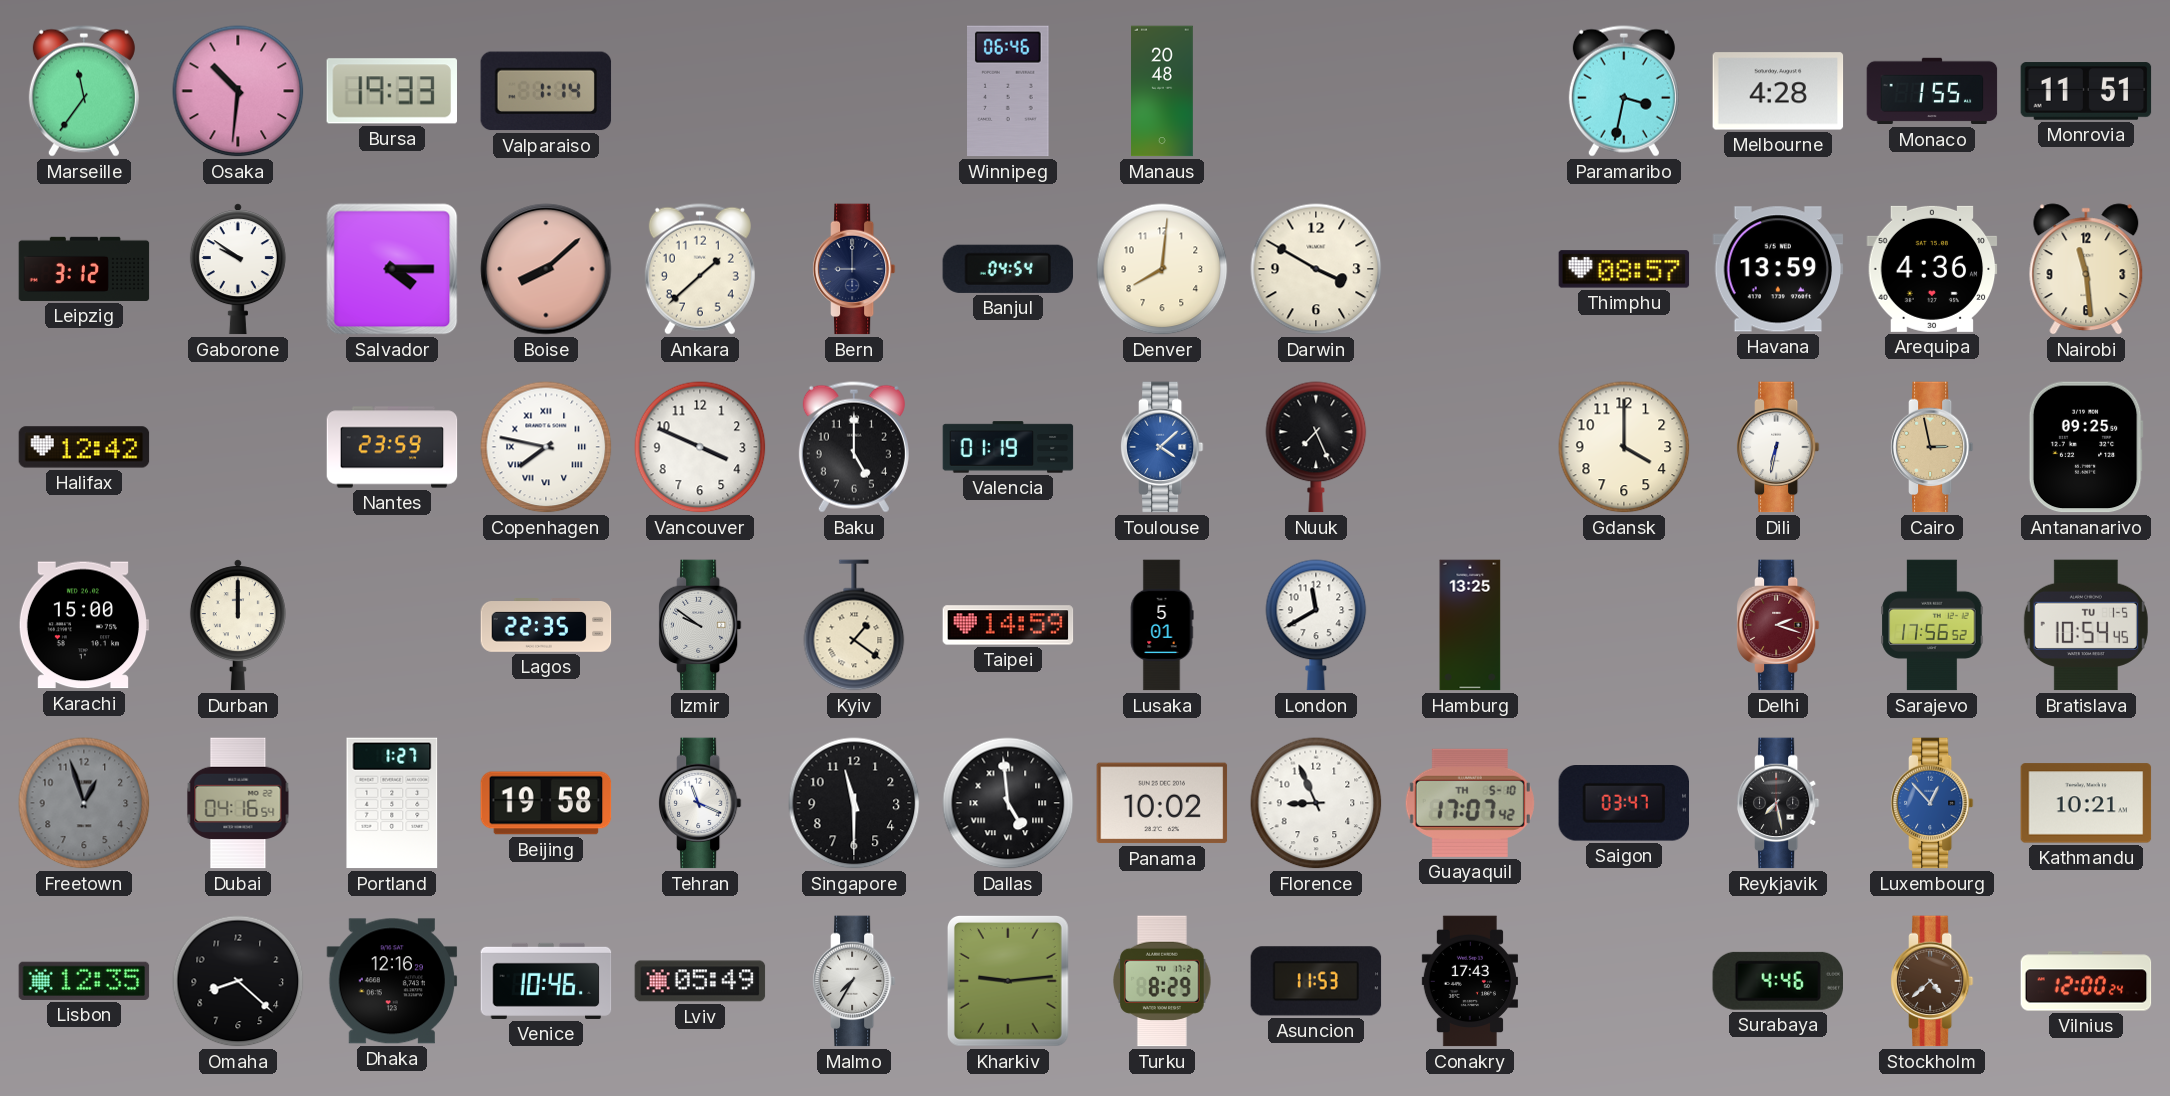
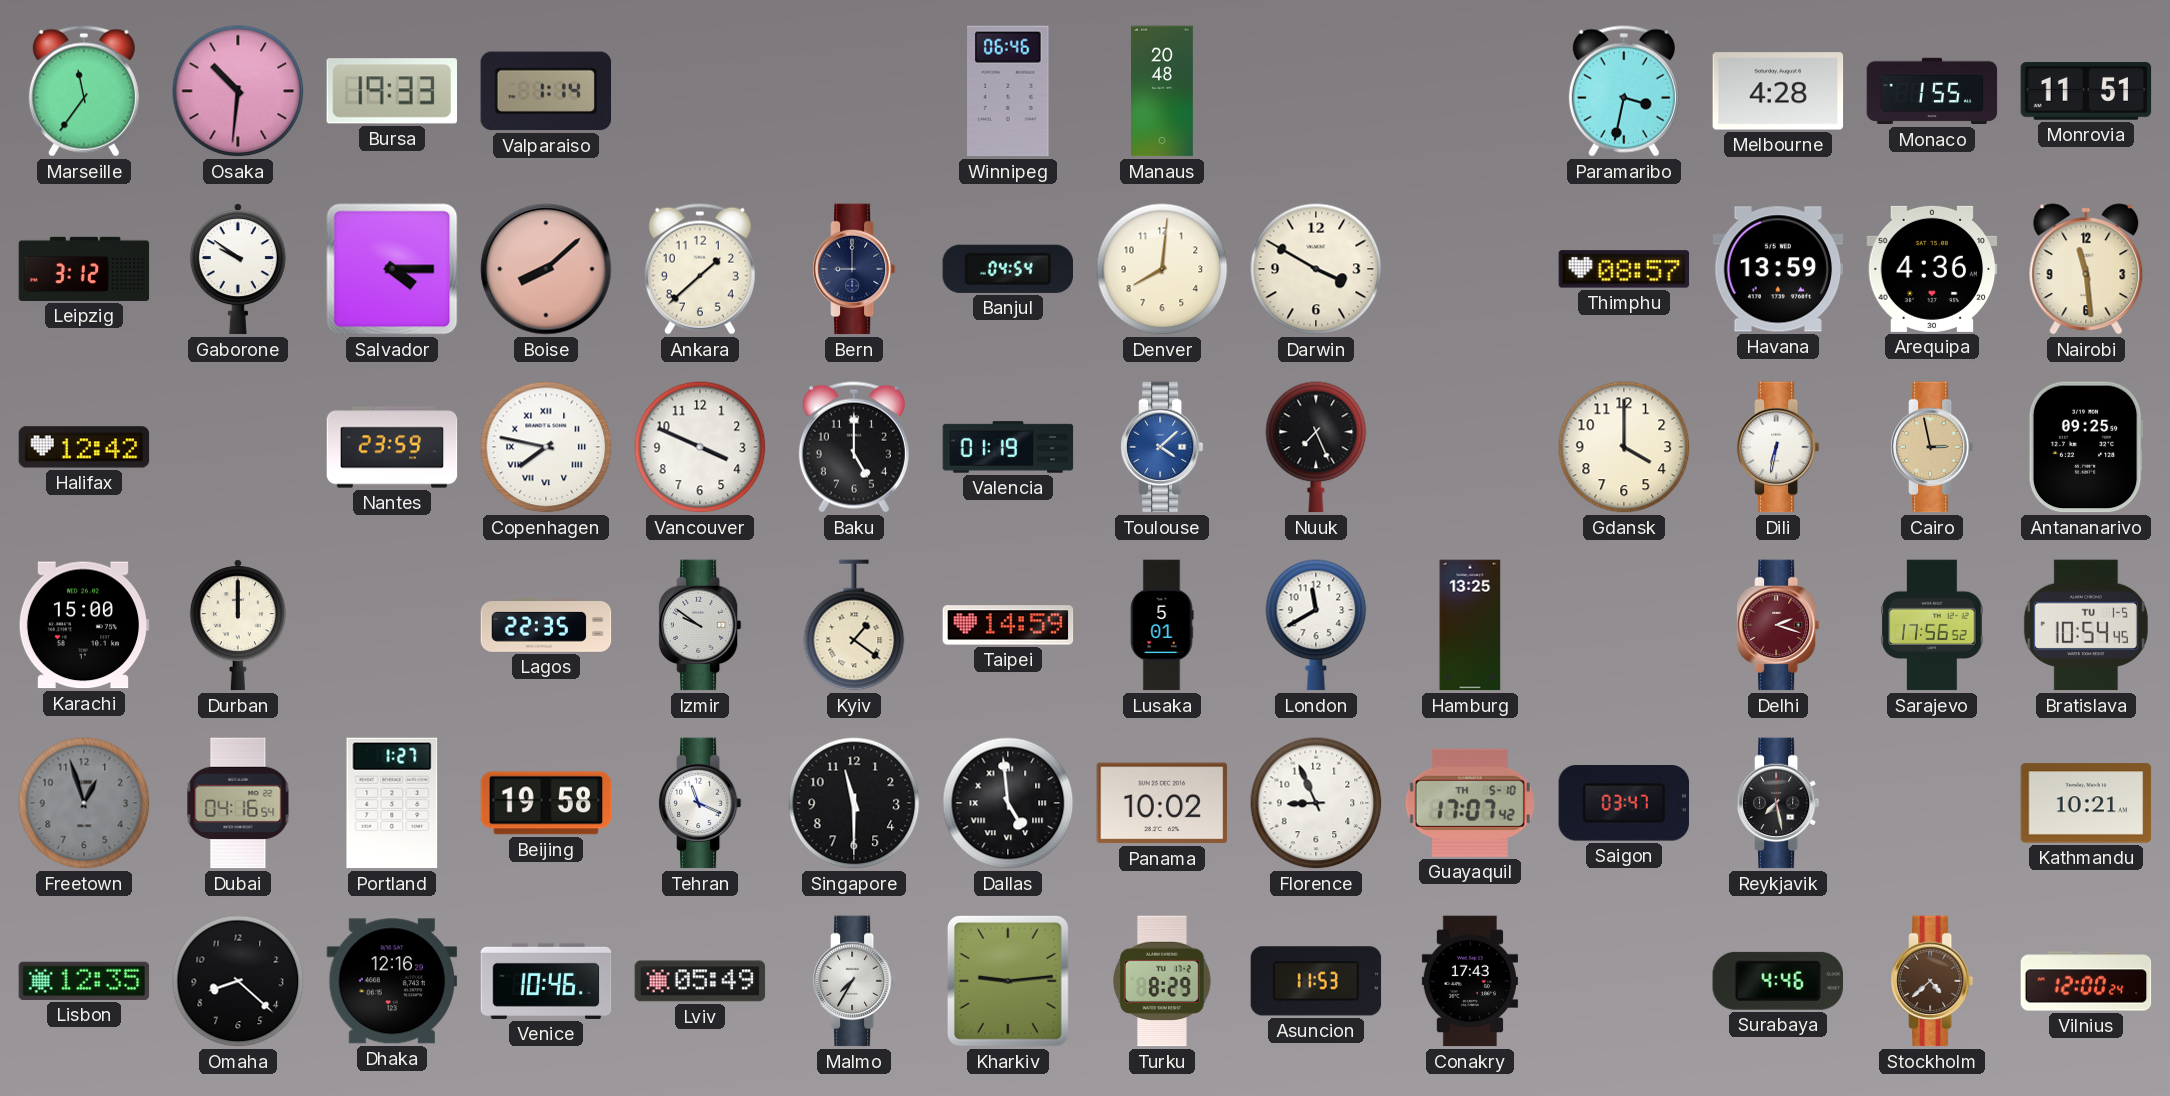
Luxembourg: 12:53 -> none
